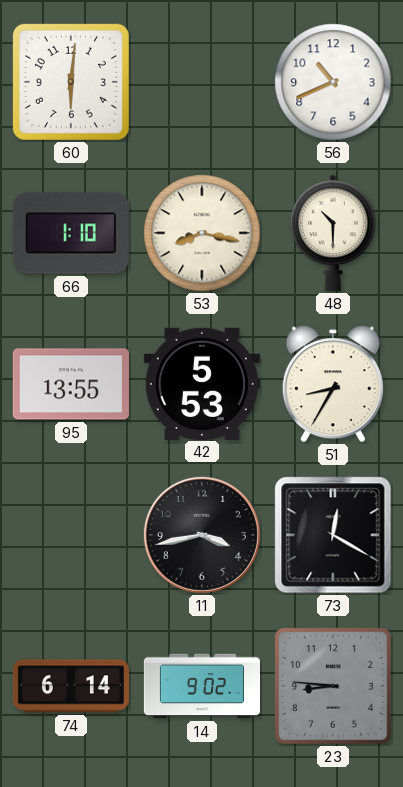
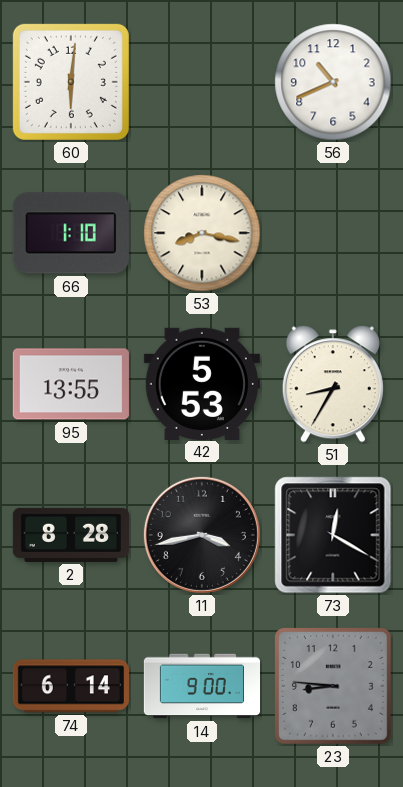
48: 10:30 -> none
2: none -> 8:28
14: 9:02 -> 9:00
